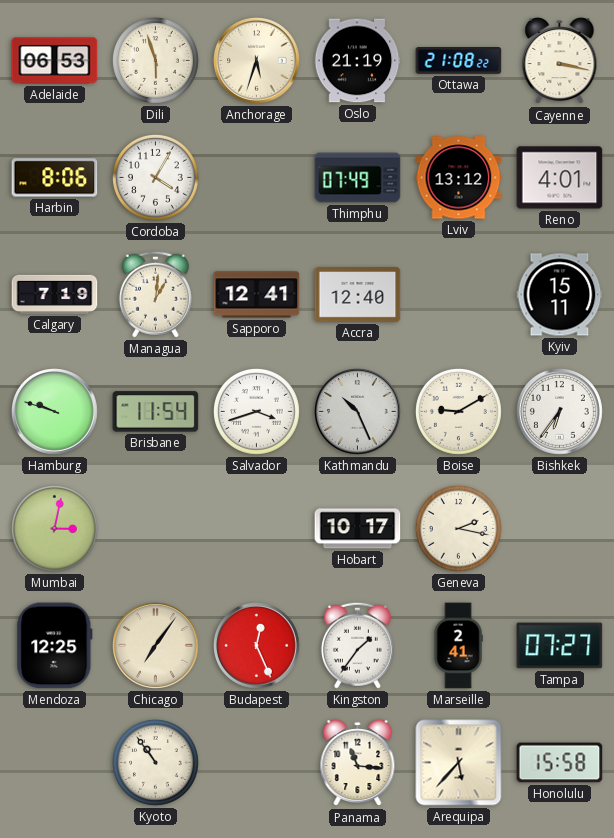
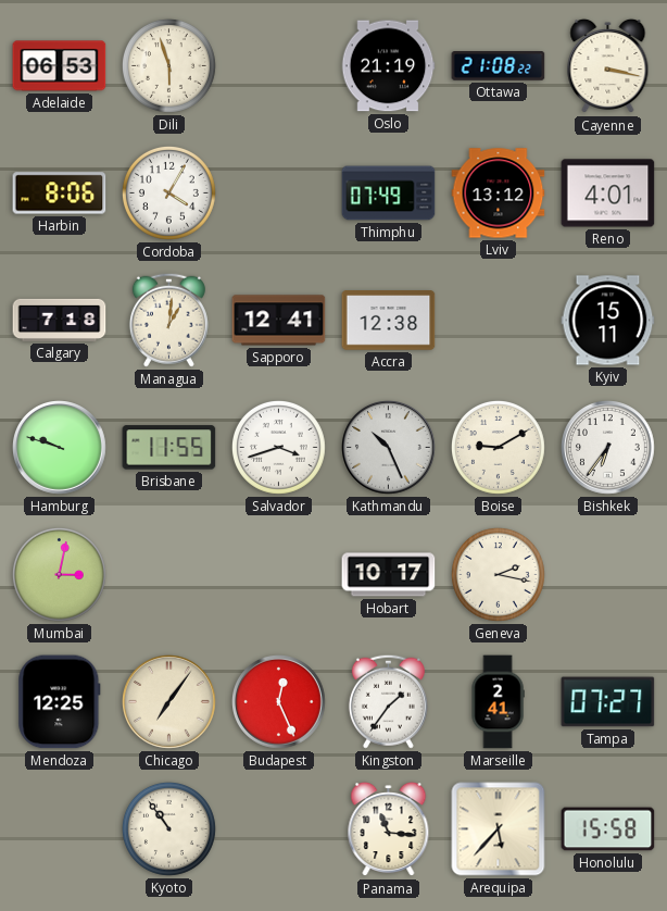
Anchorage: 5:33 -> none
Calgary: 7:19 -> 7:18
Accra: 12:40 -> 12:38
Brisbane: 11:54 -> 11:55
